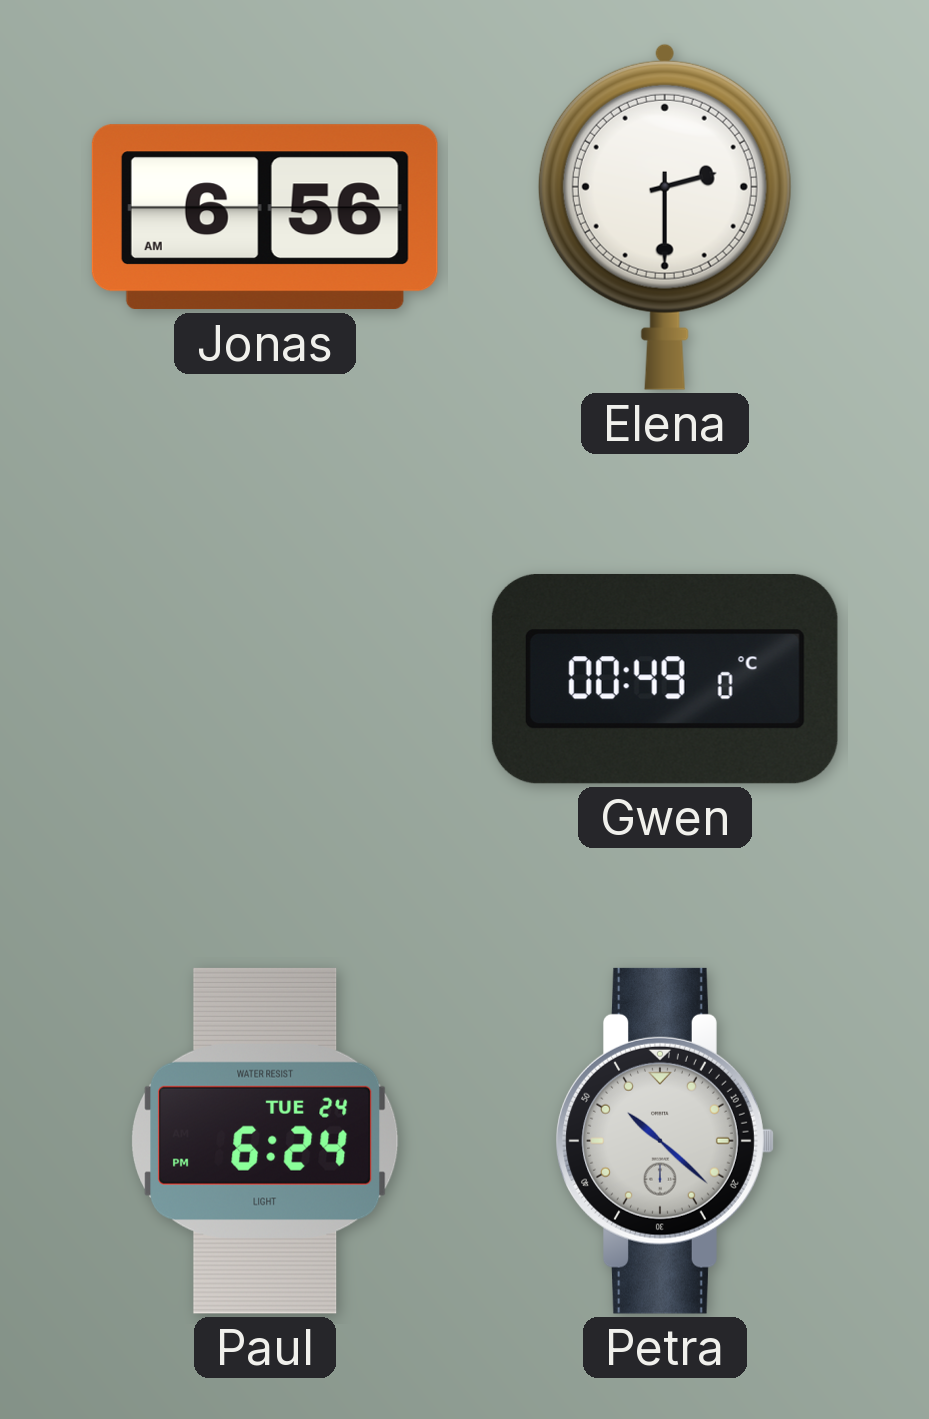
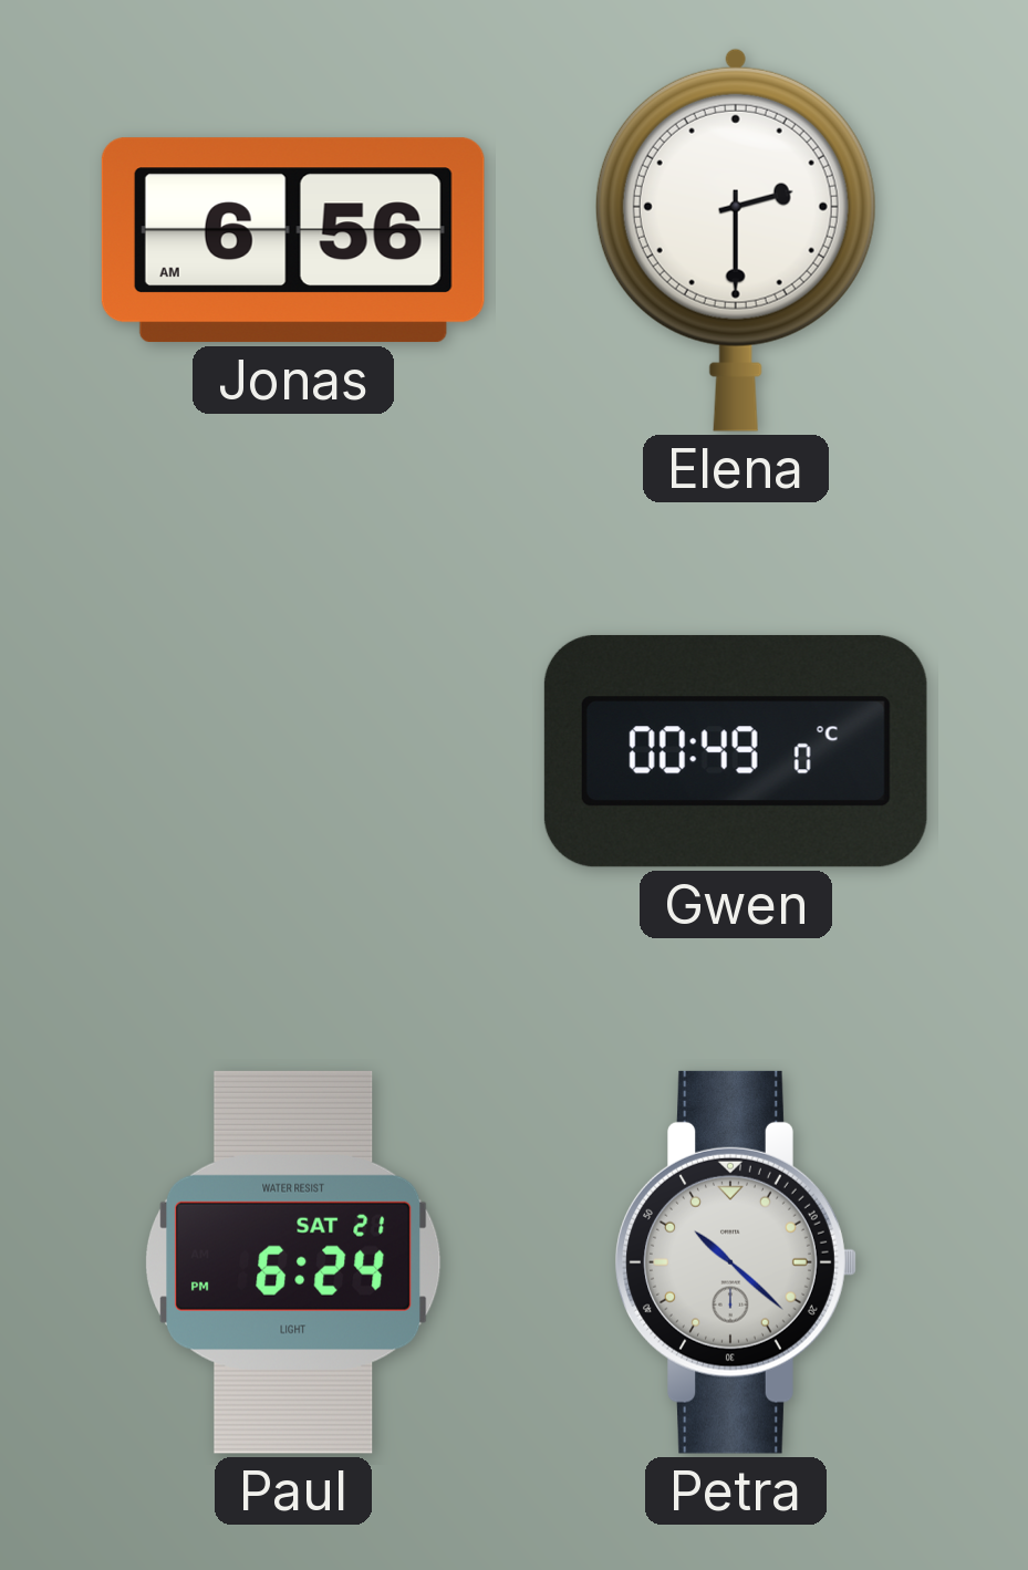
Paul date: TUE 24 -> SAT 21
